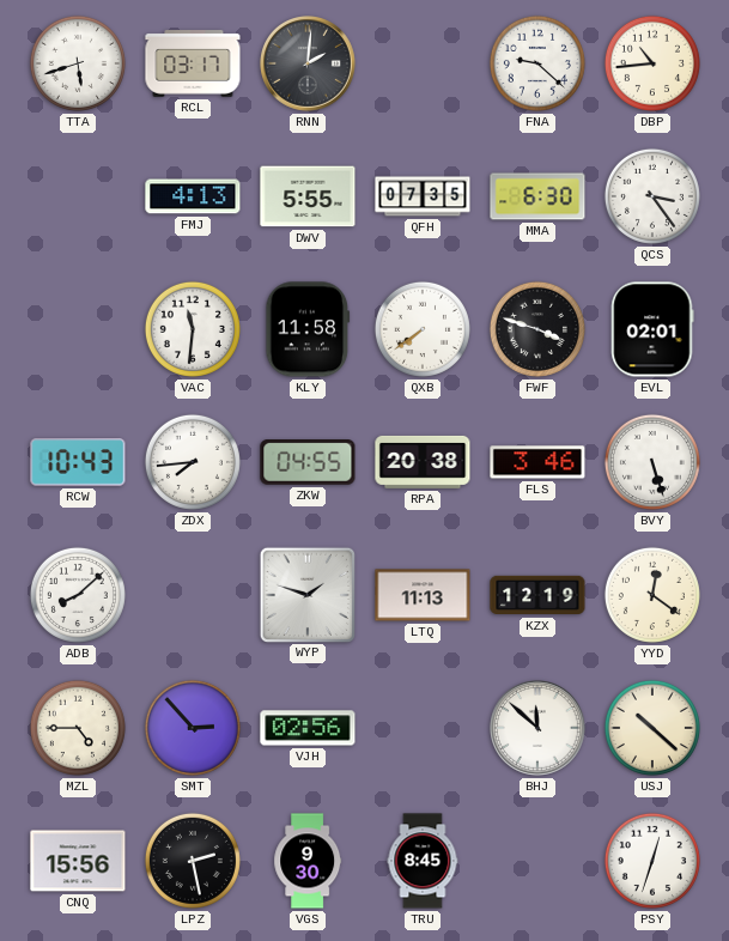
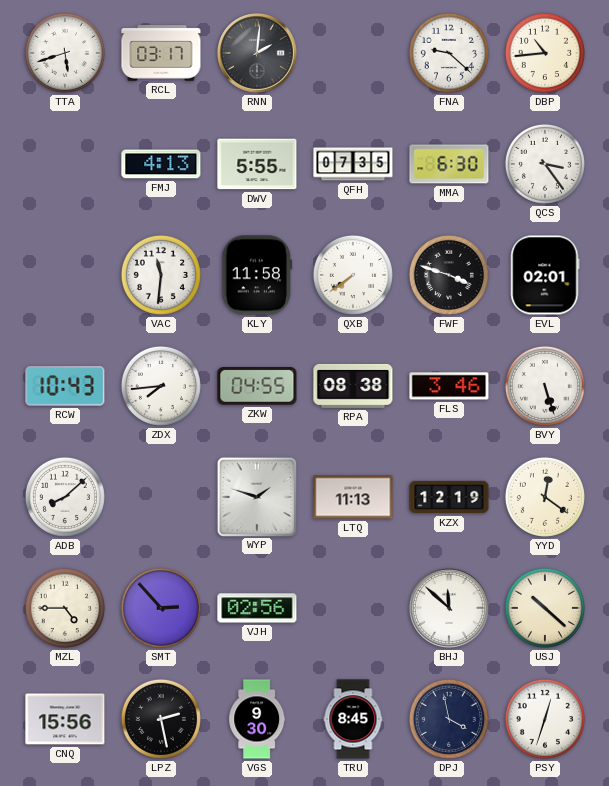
RPA: 20:38 -> 08:38
DPJ: none -> 3:58
